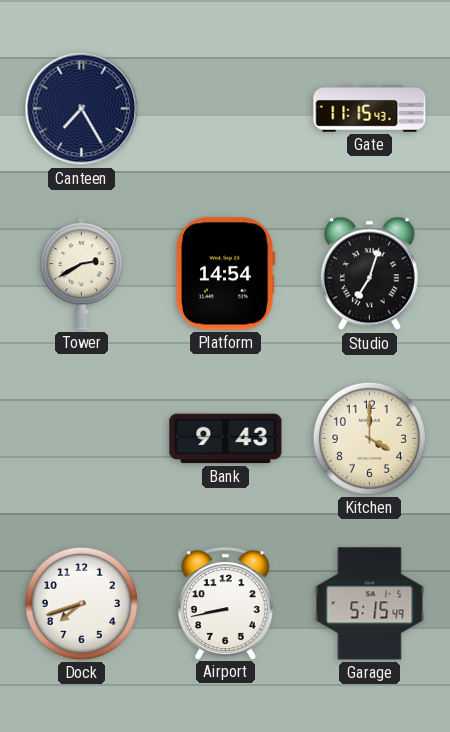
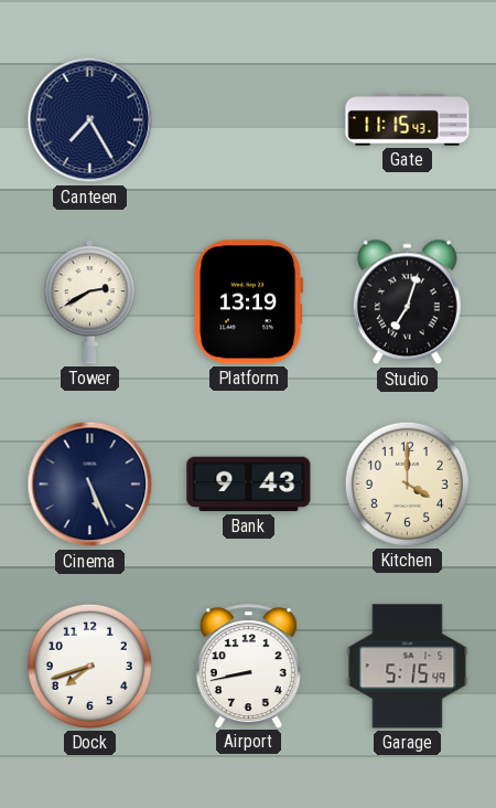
Platform: 14:54 -> 13:19
Cinema: none -> 5:26
